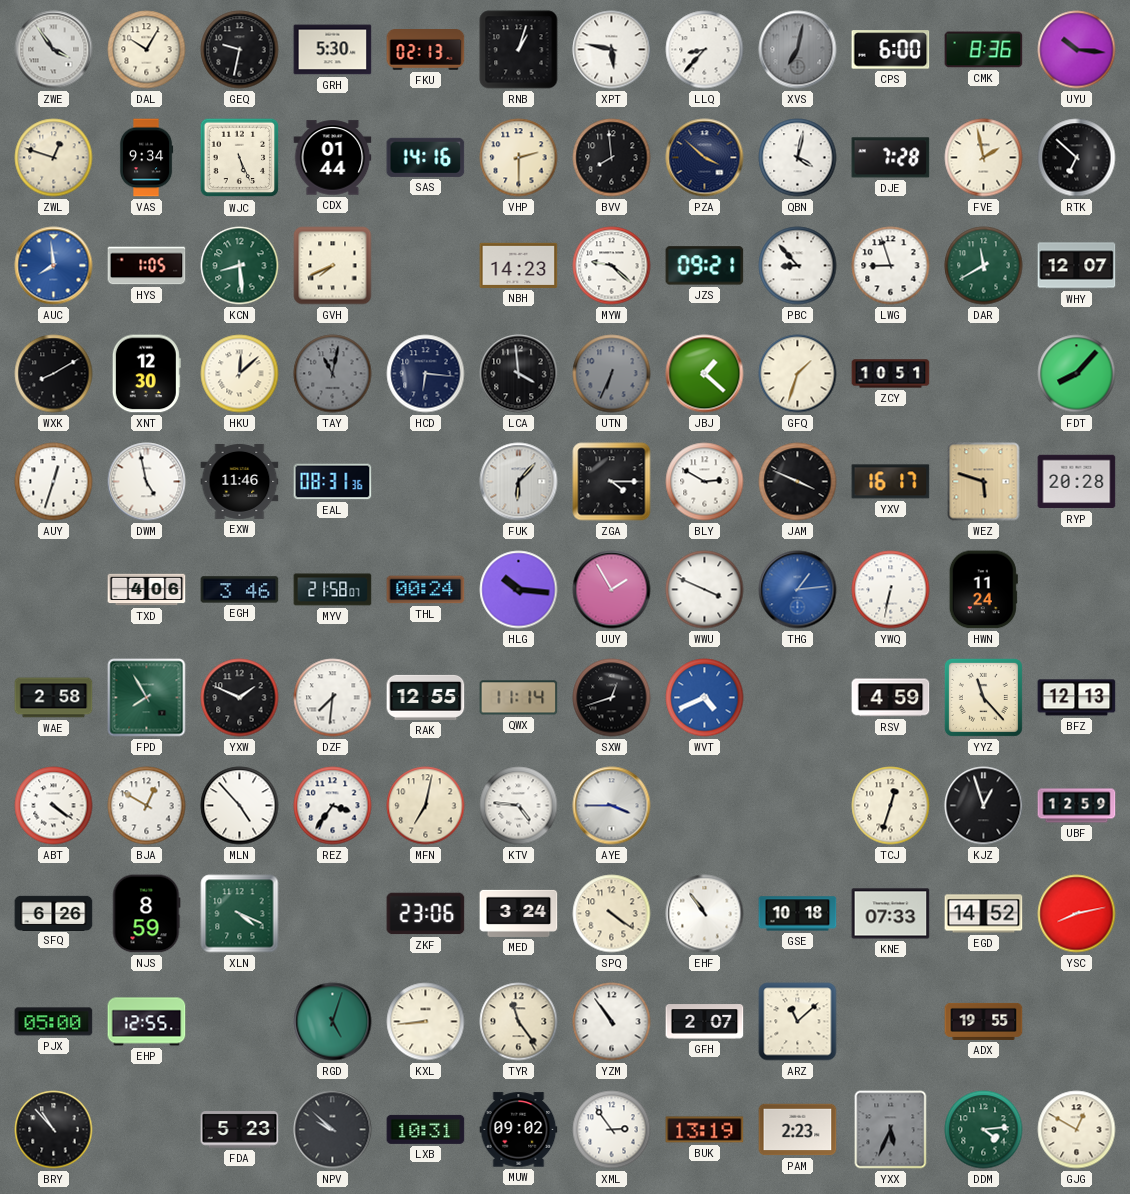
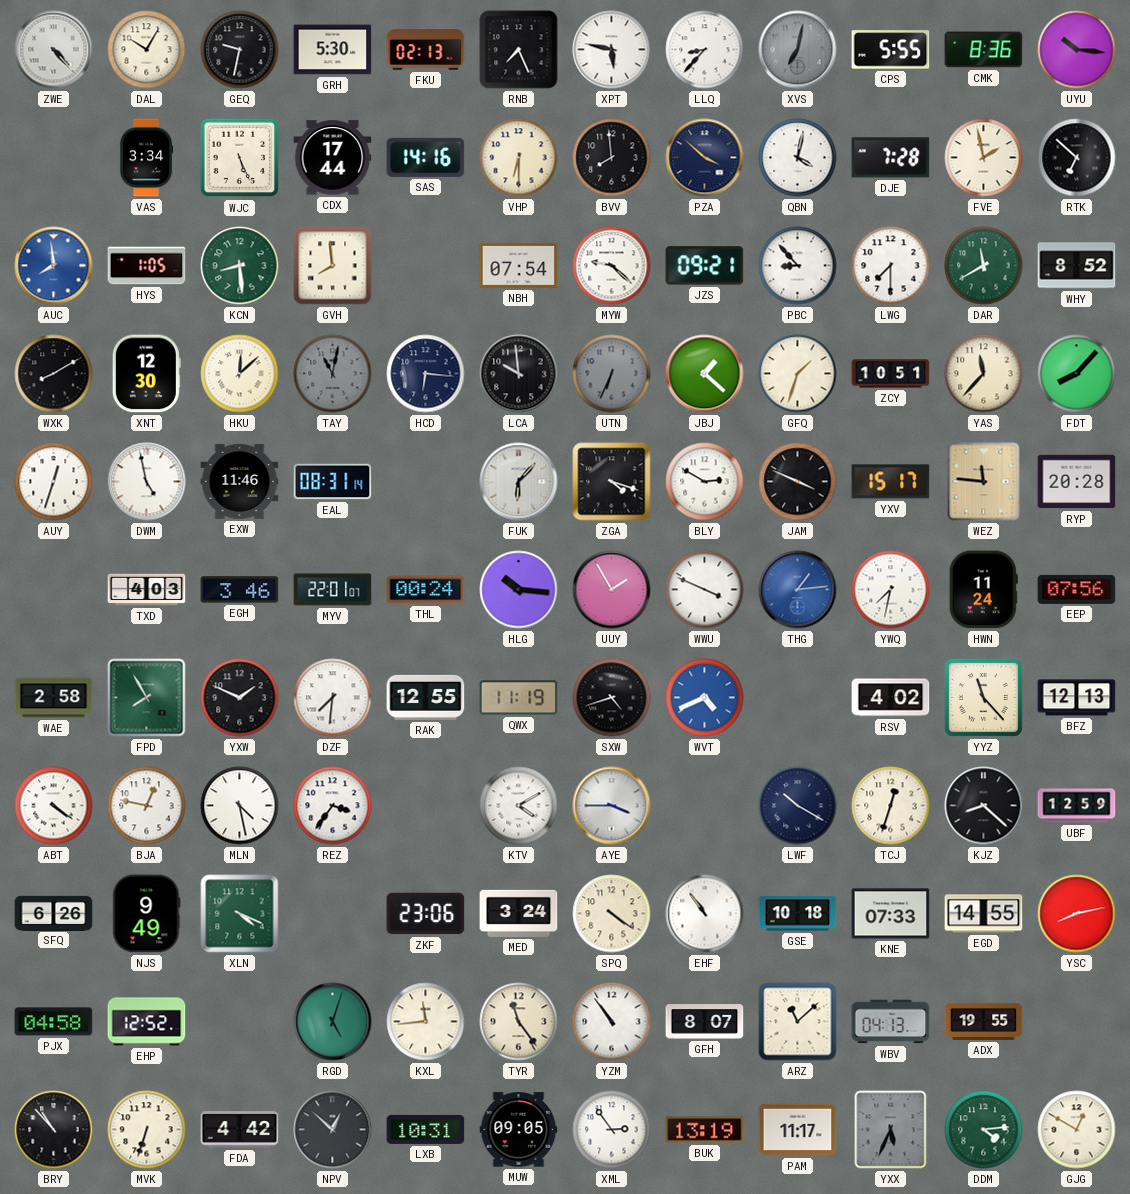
ZWE: 3:54 -> 4:23
RNB: 1:03 -> 7:26
CPS: 6:00 -> 5:55
ZWL: 12:48 -> none
VAS: 9:34 -> 3:34
CDX: 01:44 -> 17:44
VHP: 2:30 -> 6:30
GVH: 7:41 -> 7:59
NBH: 14:23 -> 07:54
LWG: 8:57 -> 7:30
WHY: 12:07 -> 8:52
LCA: 3:59 -> 9:59
YAS: none -> 11:37
EAL: 08:31:36 -> 08:31:14
ZGA: 4:15 -> 4:18
YXV: 16:17 -> 15:17
WEZ: 5:48 -> 11:46
TXD: 4:06 -> 4:03
MYV: 21:58 -> 22:01
YWQ: 6:32 -> 7:32
EEP: none -> 07:56
QWX: 11:14 -> 11:19
SXW: 12:42 -> 4:42
RSV: 4:59 -> 4:02
BJA: 12:50 -> 12:47
MLN: 4:53 -> 4:28
MFN: 7:02 -> none
KTV: 4:46 -> 4:10
LWF: none -> 10:20
KJZ: 12:57 -> 8:22
NJS: 8:59 -> 9:49
EGD: 14:52 -> 14:55
PJX: 05:00 -> 04:58
EHP: 12:55 -> 12:52
KXL: 8:44 -> 11:44
GFH: 2:07 -> 8:07
WBV: none -> 04:13
MVK: none -> 6:33
FDA: 5:23 -> 4:42
NPV: 9:52 -> 12:52
MUW: 09:02 -> 09:05
PAM: 2:23 -> 11:17
